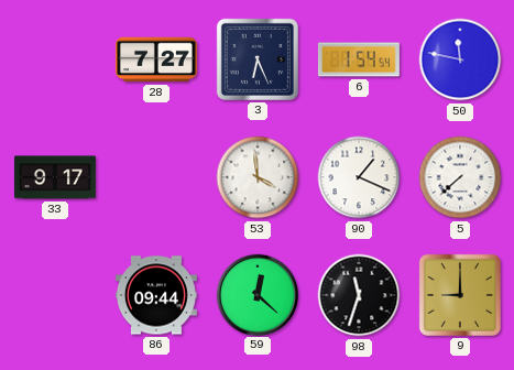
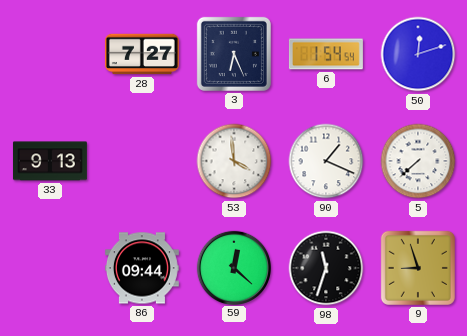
50: 11:47 -> 12:12
33: 9:17 -> 9:13
9: 9:00 -> 8:57
